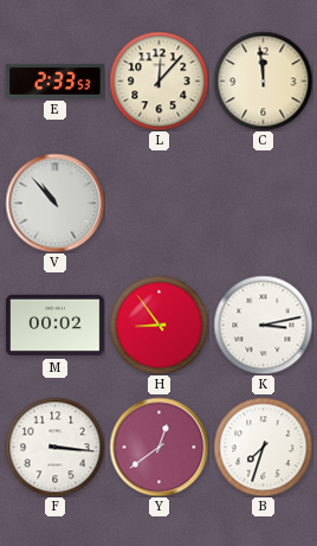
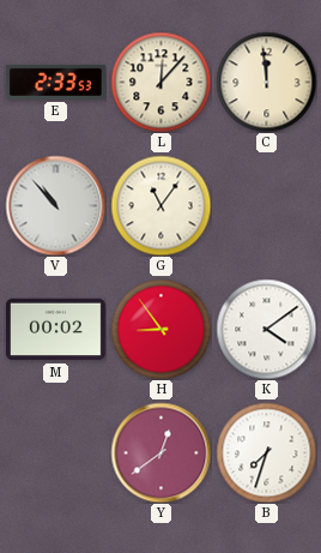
G: none -> 11:06
K: 3:13 -> 4:09
F: 3:16 -> none
